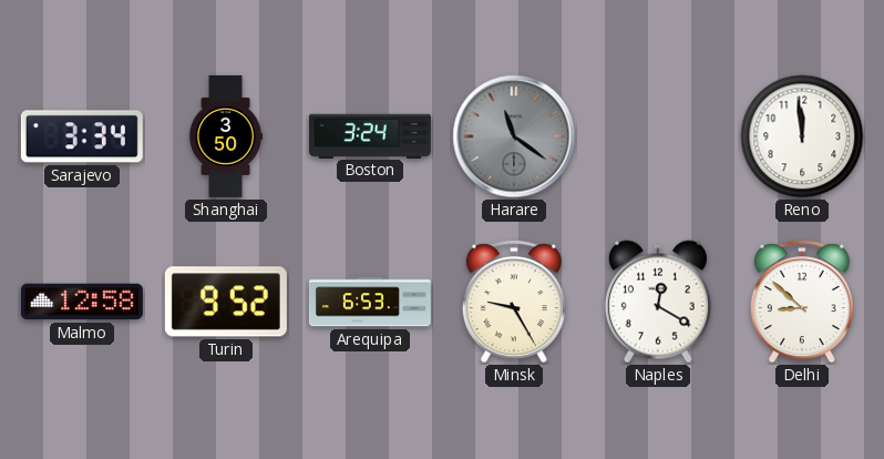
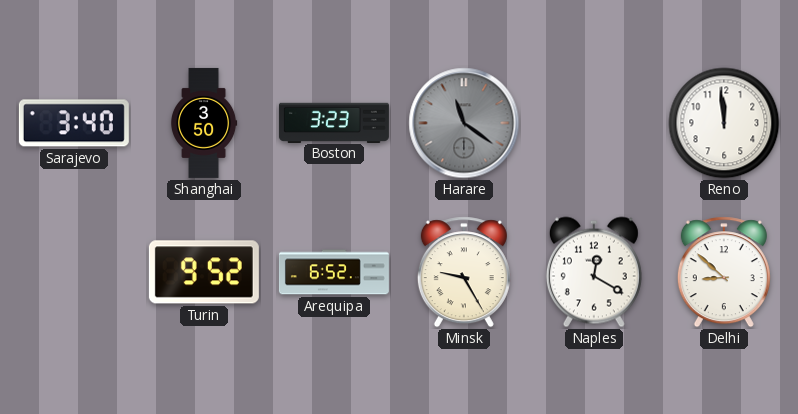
Sarajevo: 3:34 -> 3:40
Boston: 3:24 -> 3:23
Malmo: 12:58 -> none
Arequipa: 6:53 -> 6:52
